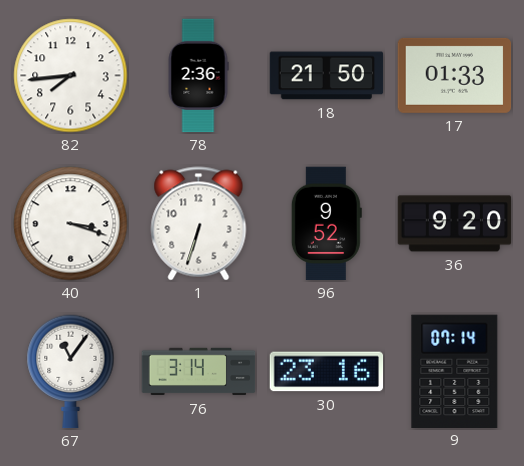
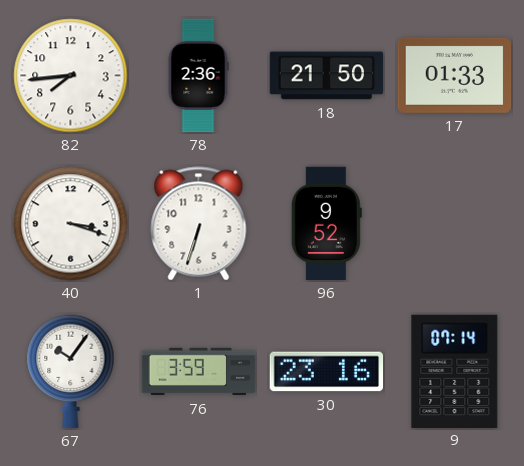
36: 9:20 -> none
67: 11:06 -> 10:06
76: 3:14 -> 3:59
